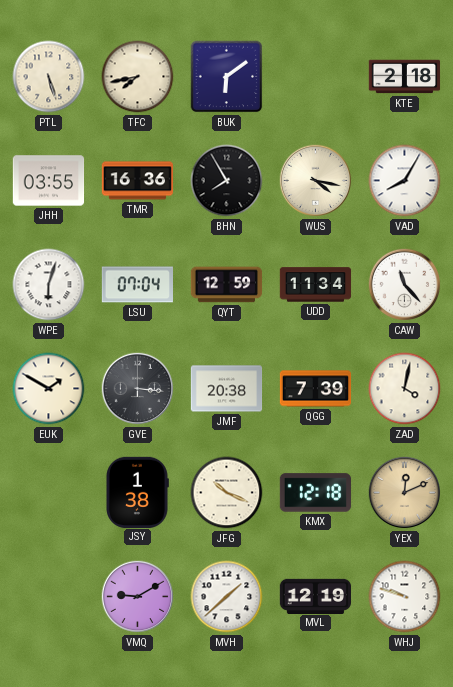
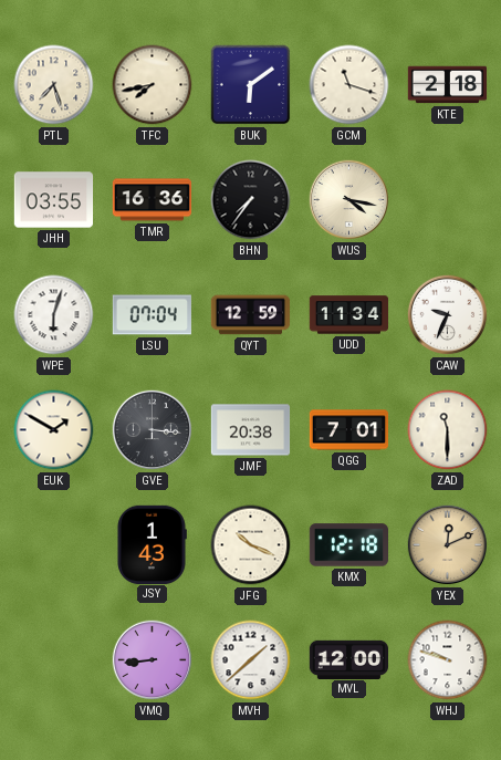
PTL: 5:27 -> 7:27
GCM: none -> 11:18
BHN: 7:55 -> 7:36
VAD: 8:05 -> none
CAW: 11:23 -> 9:34
QGG: 7:39 -> 7:01
ZAD: 4:02 -> 11:30
JSY: 1:38 -> 1:43
VMQ: 9:10 -> 8:44
MVL: 12:19 -> 12:00
